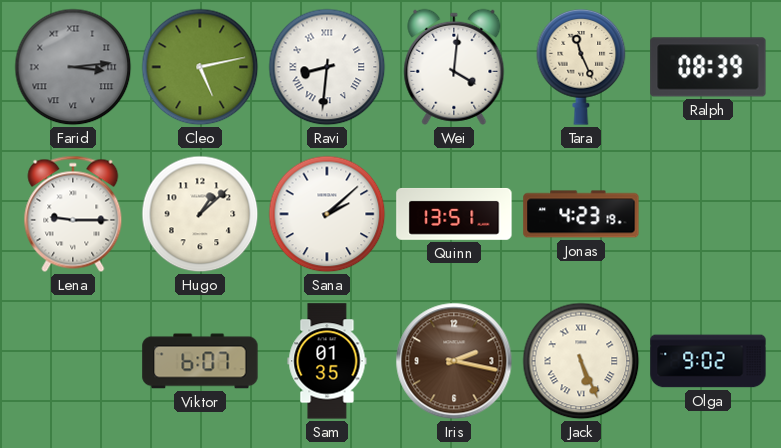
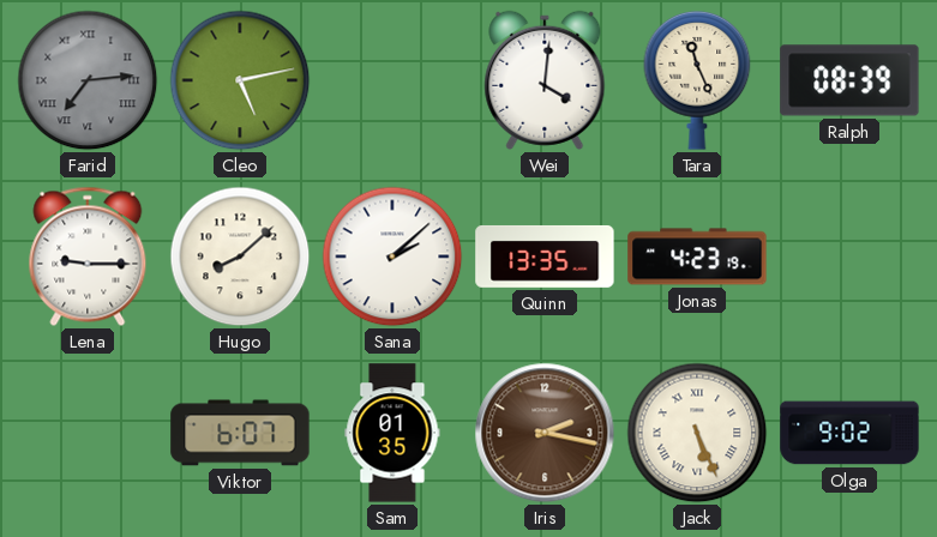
Farid: 3:14 -> 7:14
Ravi: 8:31 -> none
Hugo: 1:08 -> 8:08
Quinn: 13:51 -> 13:35
